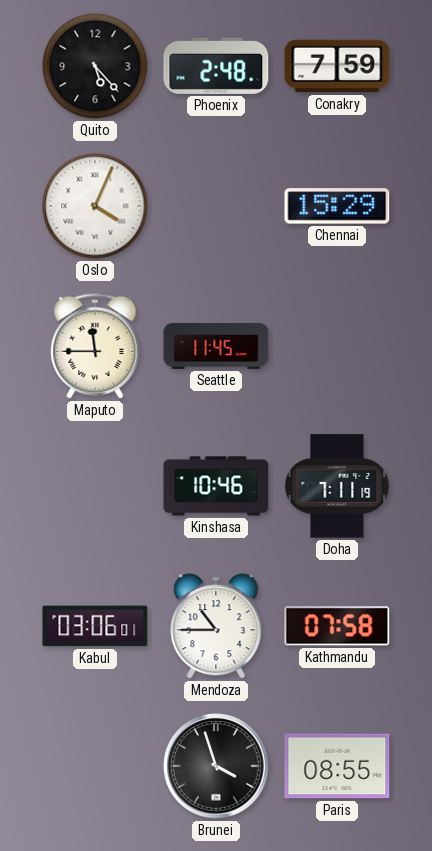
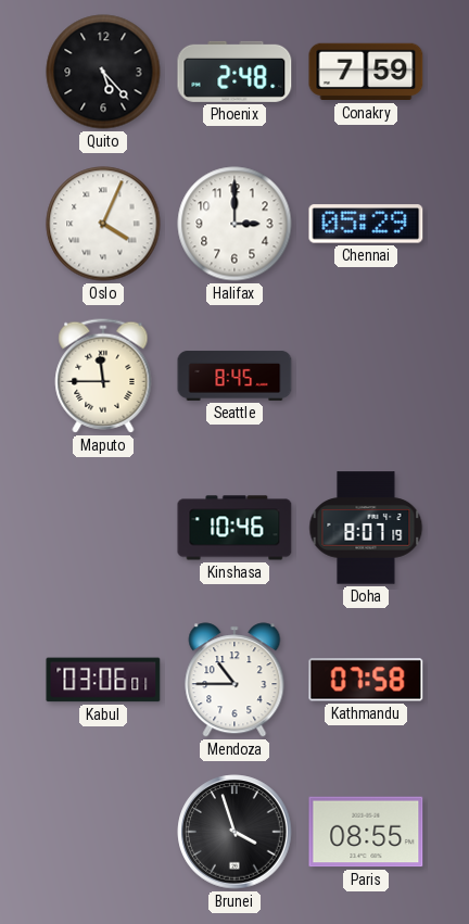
Halifax: none -> 3:00
Chennai: 15:29 -> 05:29
Seattle: 11:45 -> 8:45
Doha: 7:11 -> 8:07
